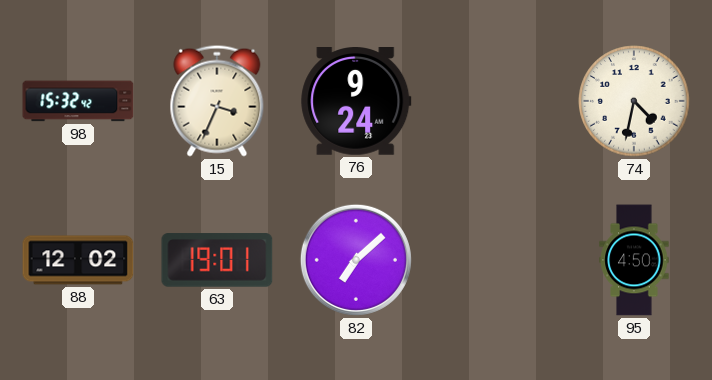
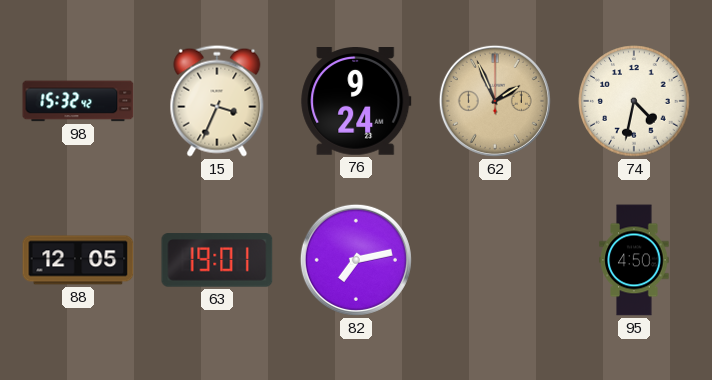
62: none -> 1:56
88: 12:02 -> 12:05
82: 7:08 -> 7:13
